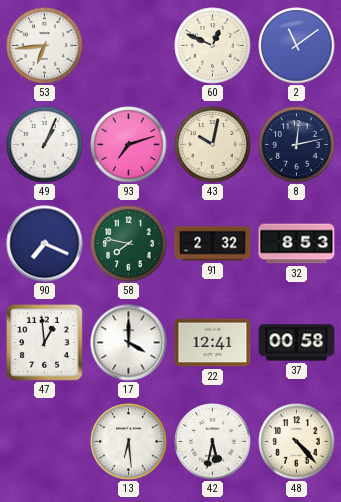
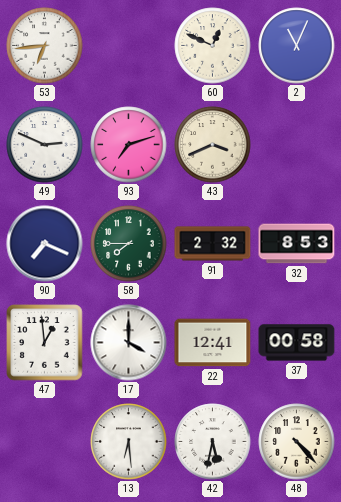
2: 11:09 -> 11:04
49: 1:04 -> 2:49
43: 10:02 -> 3:41
8: 12:13 -> none
58: 7:47 -> 7:45
